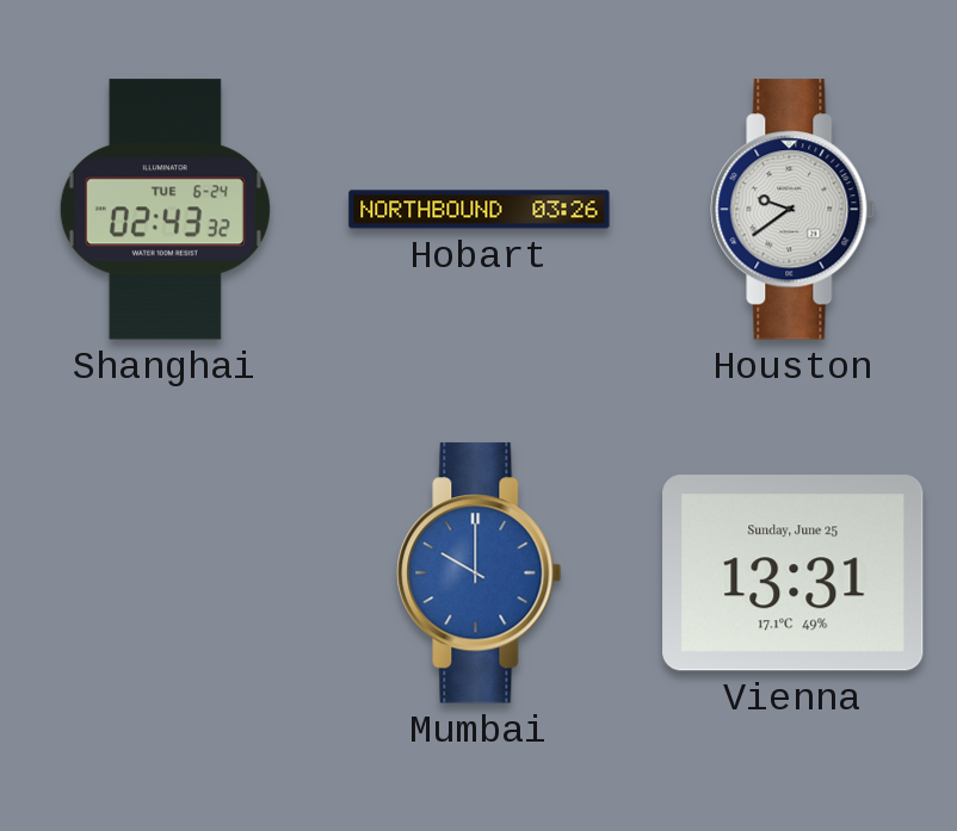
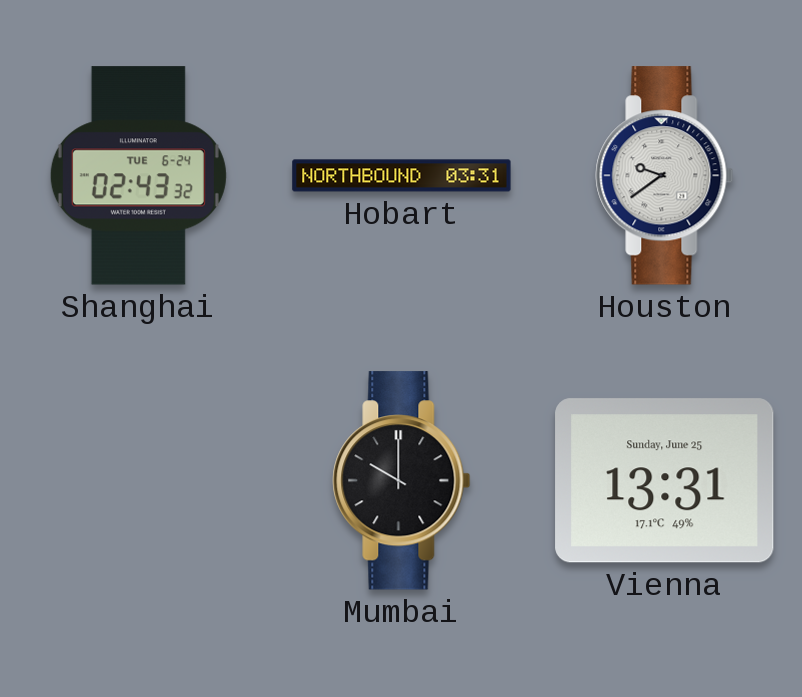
Hobart: 03:26 -> 03:31
Mumbai dial: blue -> black
